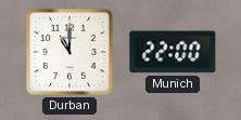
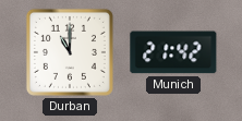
Munich: 22:00 -> 21:42
